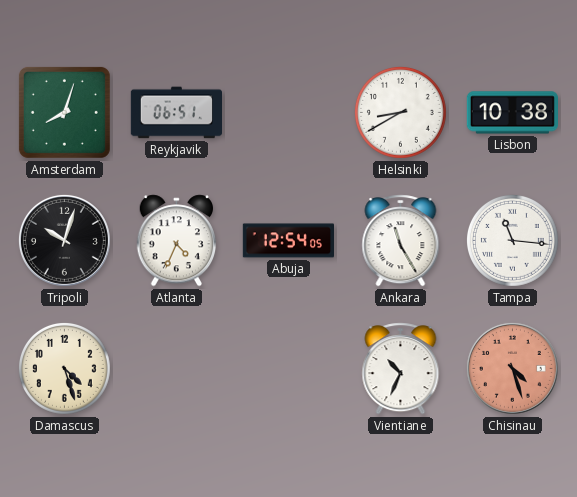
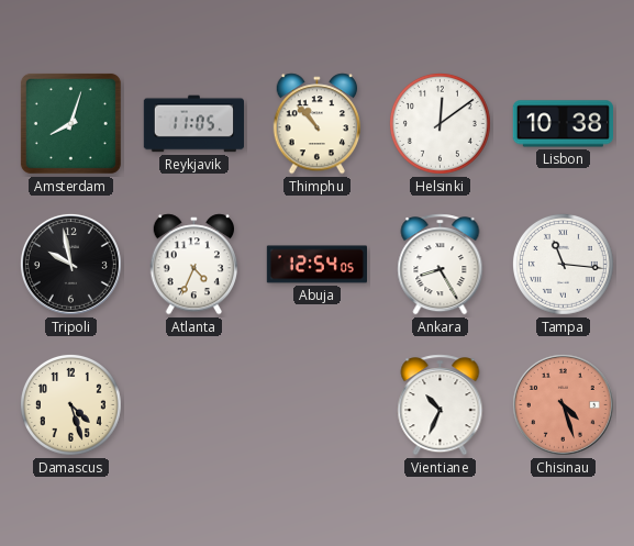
Reykjavik: 06:51 -> 11:05
Thimphu: none -> 10:53
Helsinki: 8:40 -> 12:09
Tripoli: 10:03 -> 9:58
Ankara: 11:25 -> 8:25
